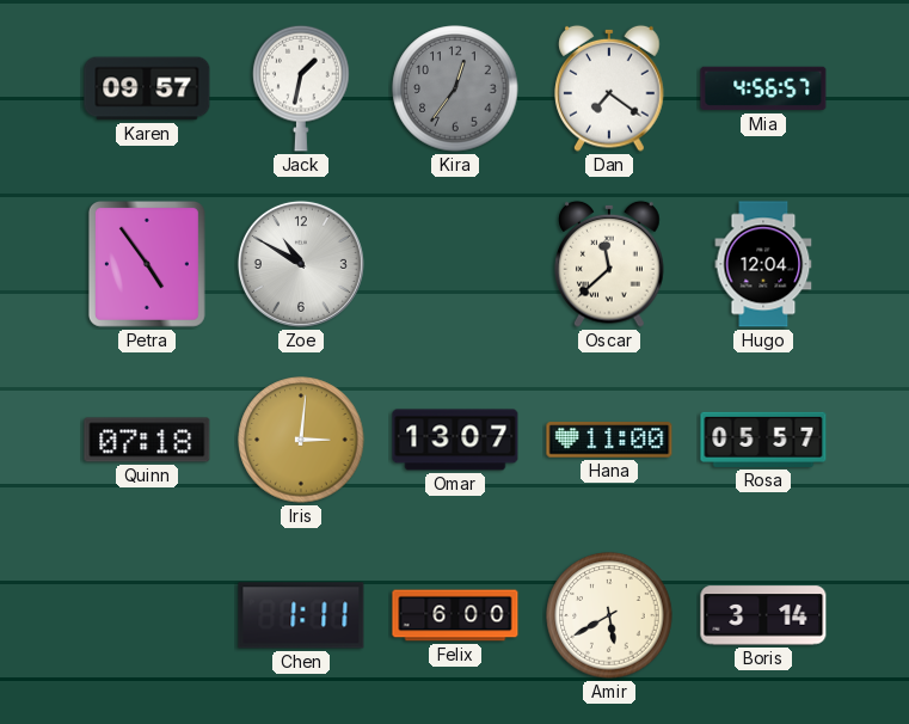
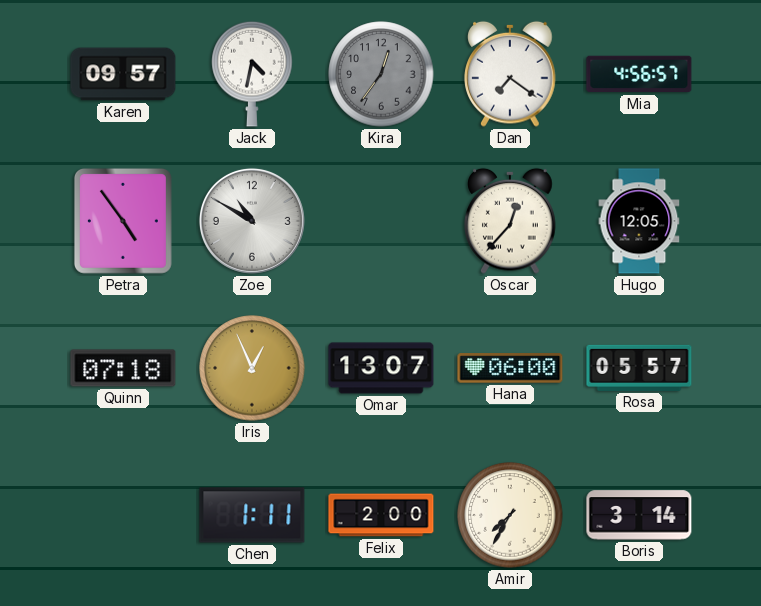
Jack: 1:32 -> 4:32
Oscar: 11:38 -> 12:37
Hugo: 12:04 -> 12:05
Iris: 3:01 -> 12:56
Hana: 11:00 -> 06:00
Felix: 6:00 -> 2:00
Amir: 5:40 -> 7:35
